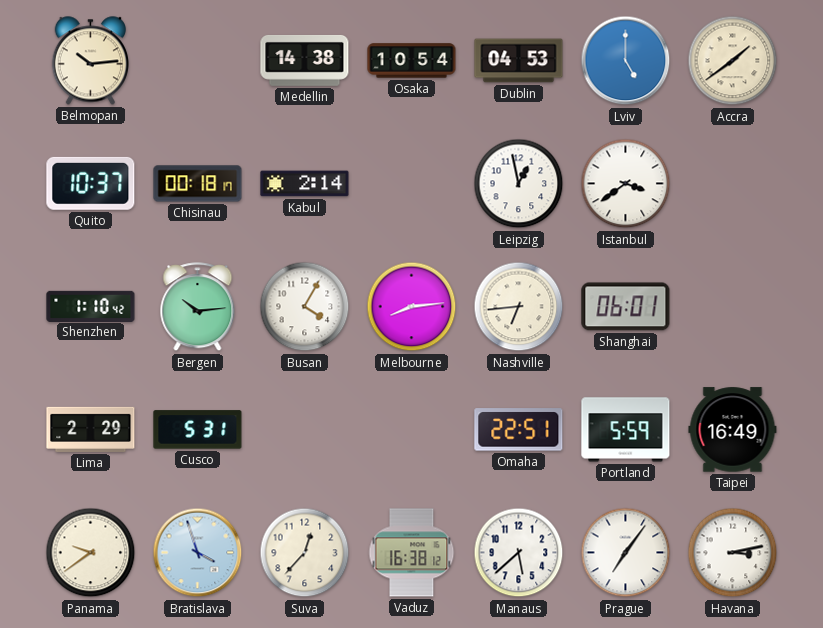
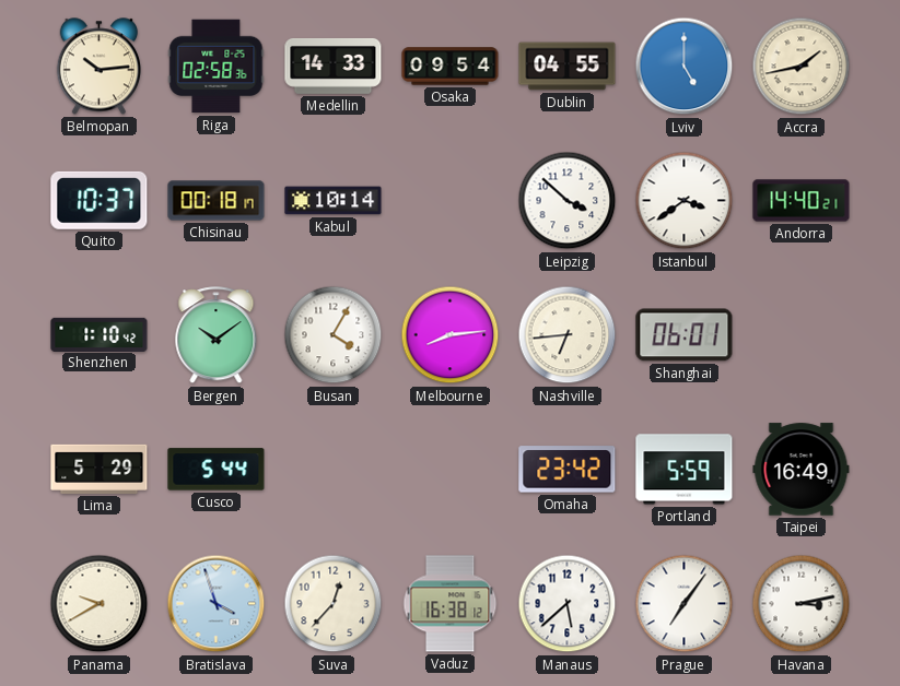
Riga: none -> 02:58
Medellin: 14:38 -> 14:33
Osaka: 10:54 -> 09:54
Dublin: 04:53 -> 04:55
Accra: 1:39 -> 1:43
Kabul: 2:14 -> 10:14
Leipzig: 12:58 -> 3:52
Andorra: none -> 14:40
Bergen: 10:14 -> 10:09
Lima: 2:29 -> 5:29
Cusco: 5:31 -> 5:44
Omaha: 22:51 -> 23:42
Panama: 9:39 -> 9:40
